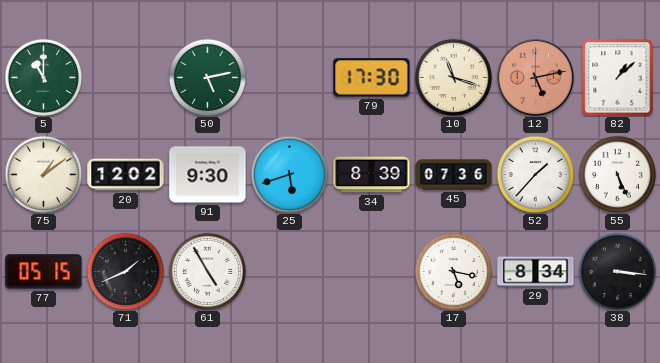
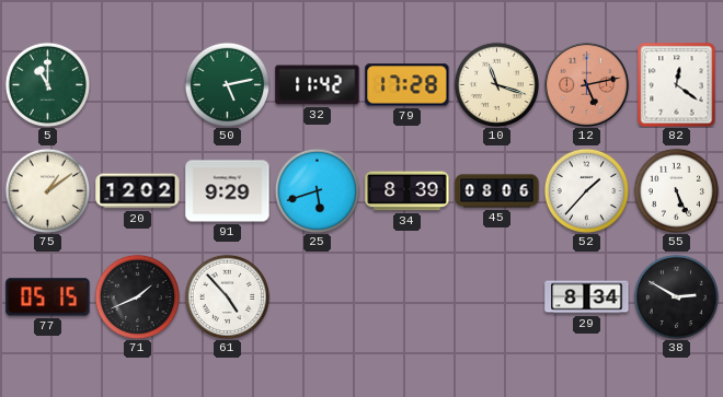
32: none -> 11:42
79: 17:30 -> 17:28
82: 1:08 -> 12:21
91: 9:30 -> 9:29
45: 07:36 -> 08:06
61: 4:55 -> 4:53
17: 5:17 -> none
38: 3:16 -> 2:50
